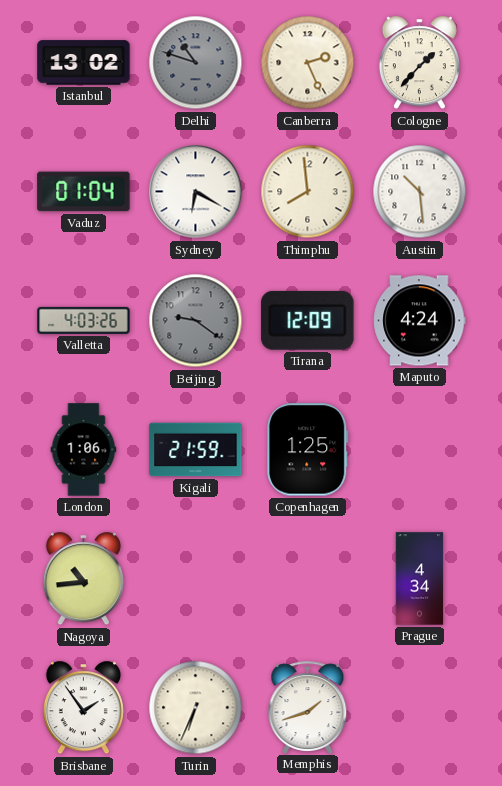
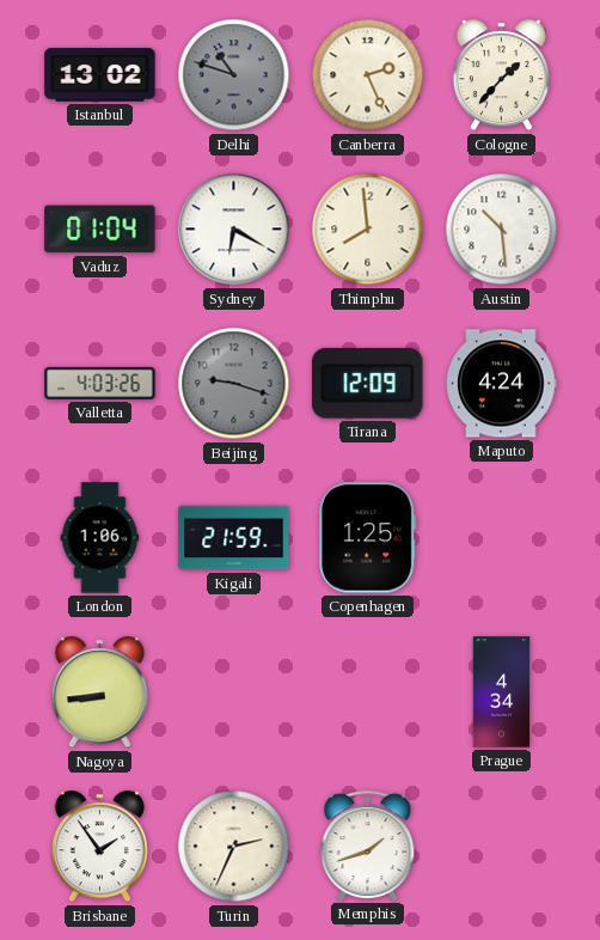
Beijing: 9:21 -> 9:18
Nagoya: 10:44 -> 8:44
Turin: 6:34 -> 2:34
